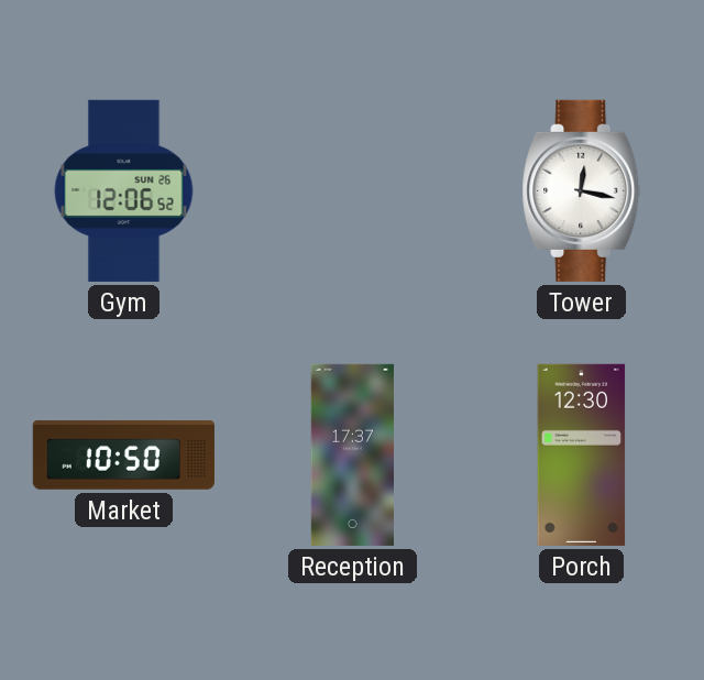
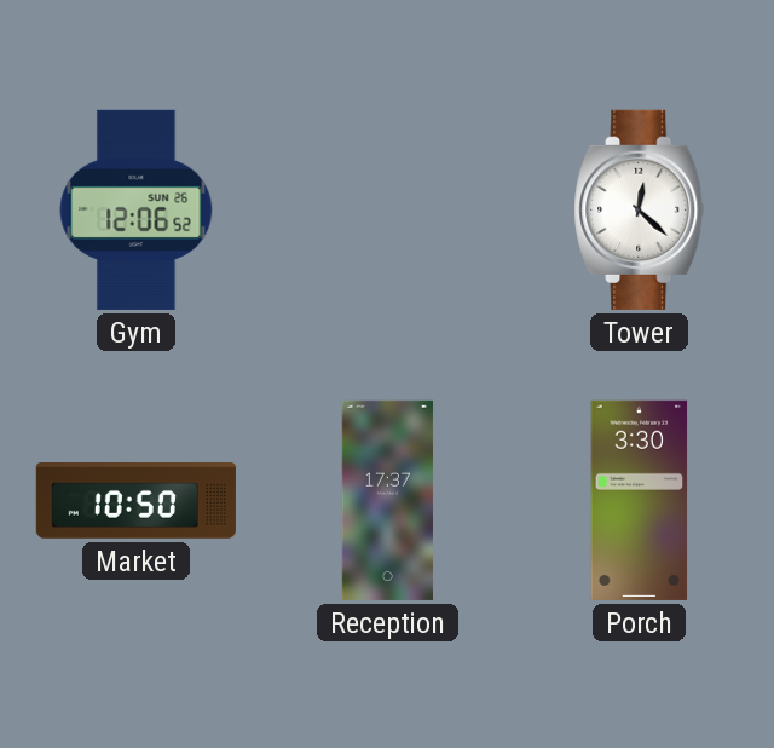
Tower: 12:17 -> 12:22
Porch: 12:30 -> 3:30
